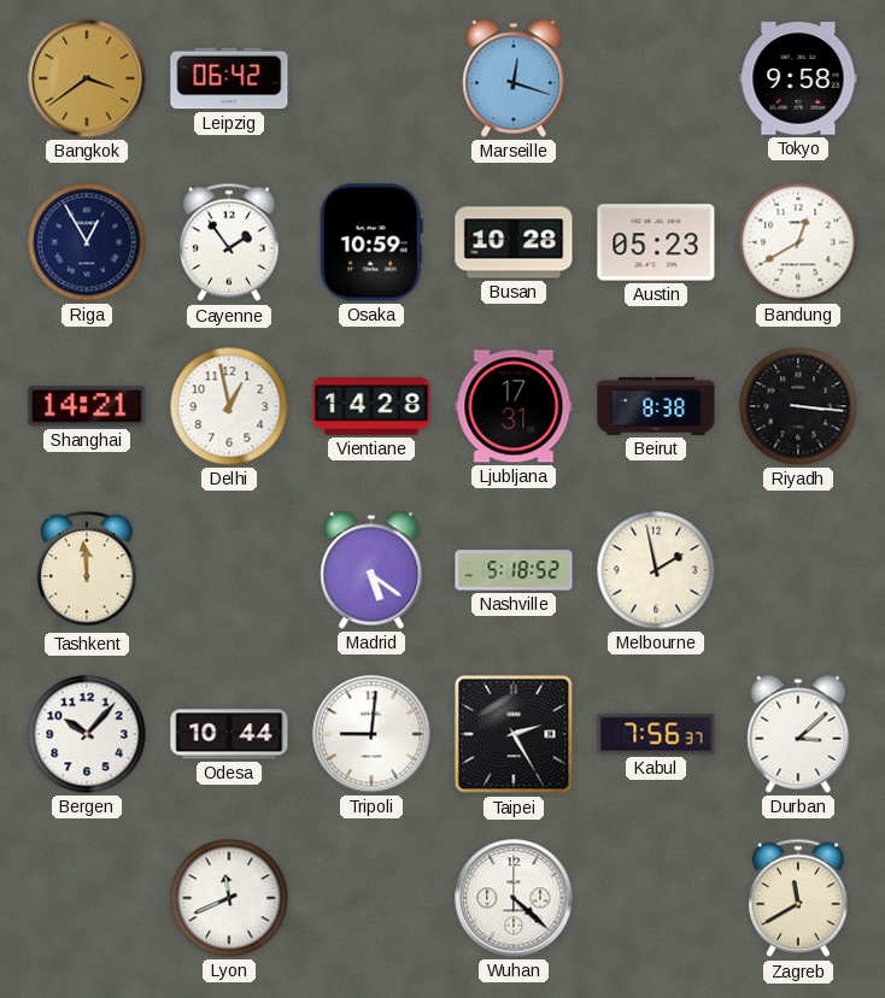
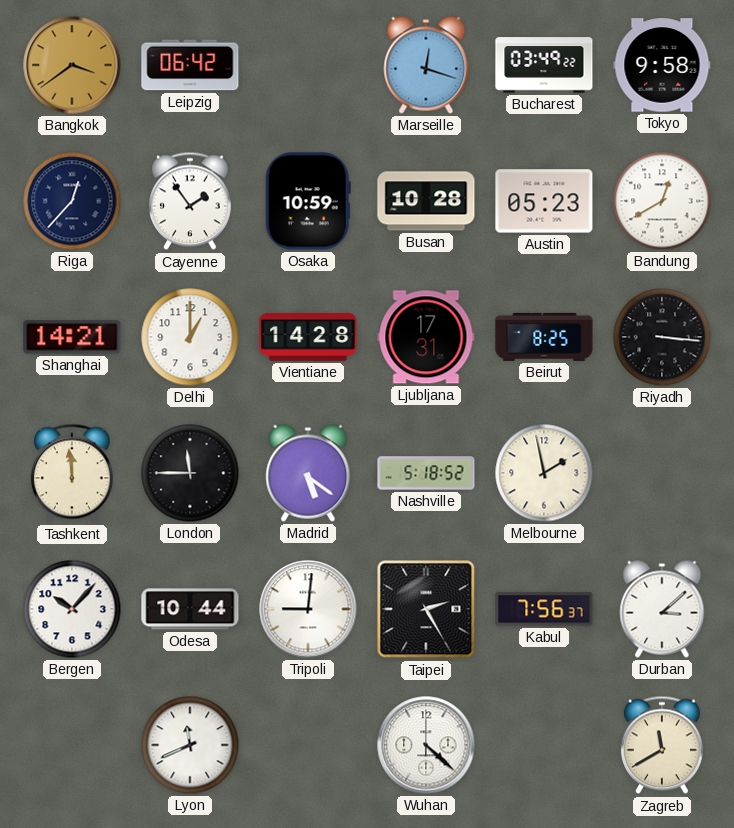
Bucharest: none -> 03:49
Riga: 12:55 -> 12:37
Delhi: 12:58 -> 1:00
Beirut: 8:38 -> 8:25
London: none -> 11:45
